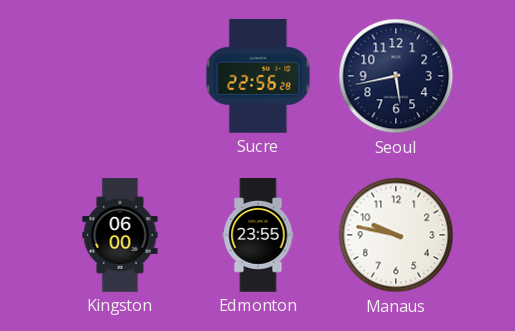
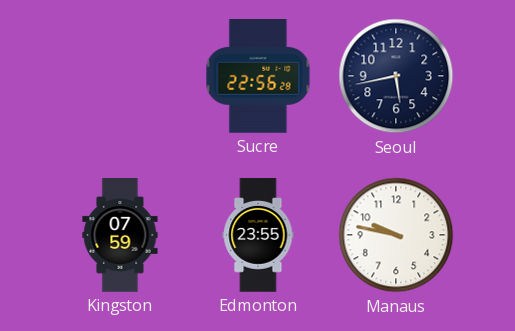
Kingston: 06:00 -> 07:59
